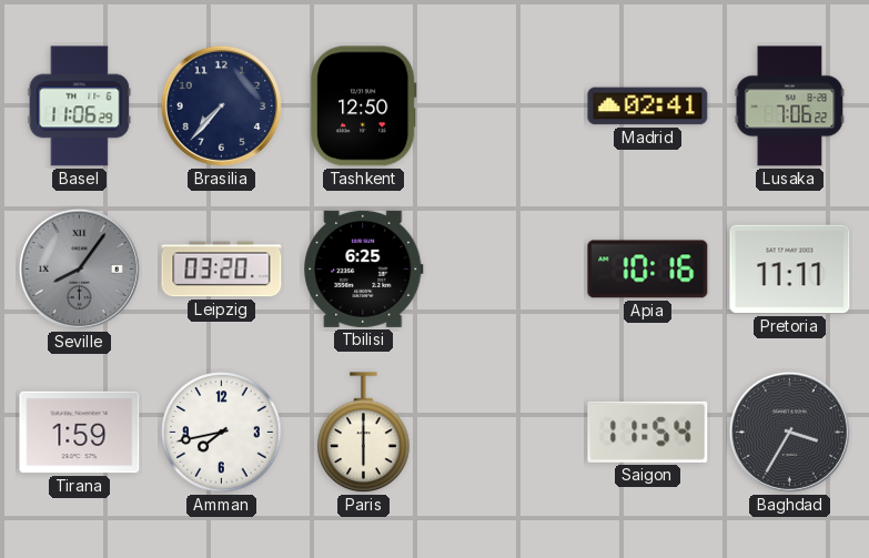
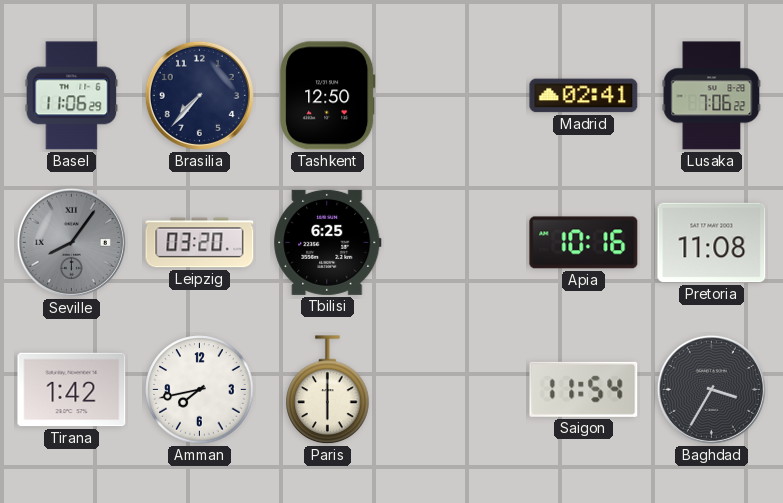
Pretoria: 11:11 -> 11:08
Tirana: 1:59 -> 1:42
